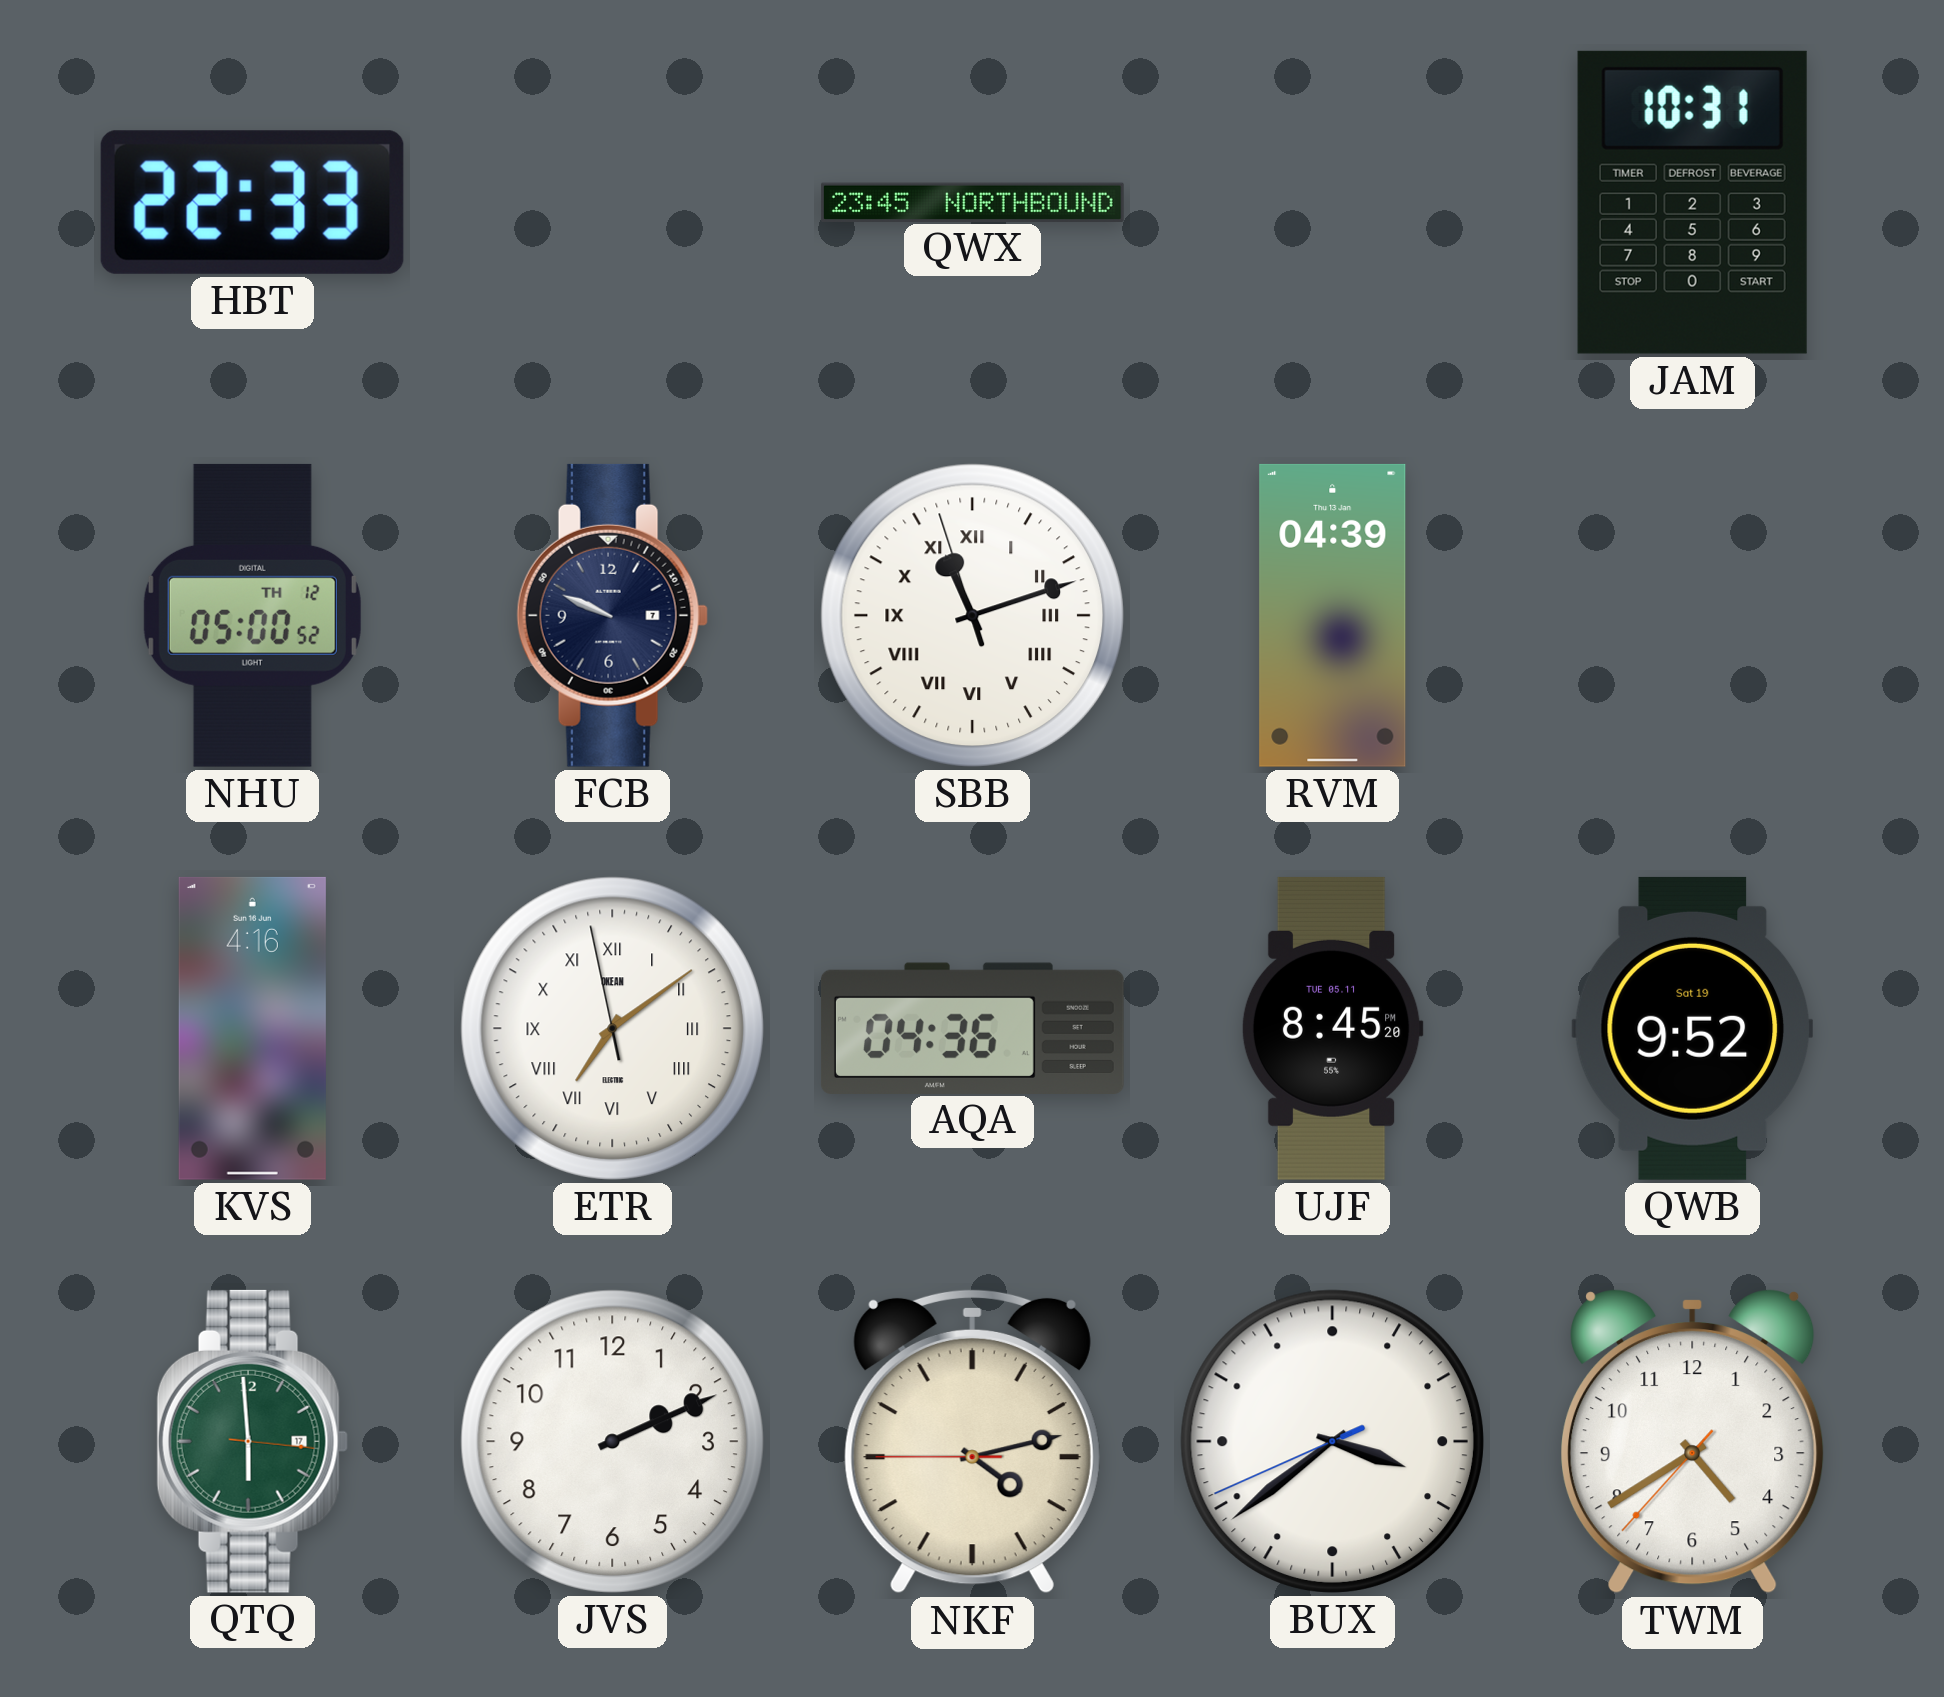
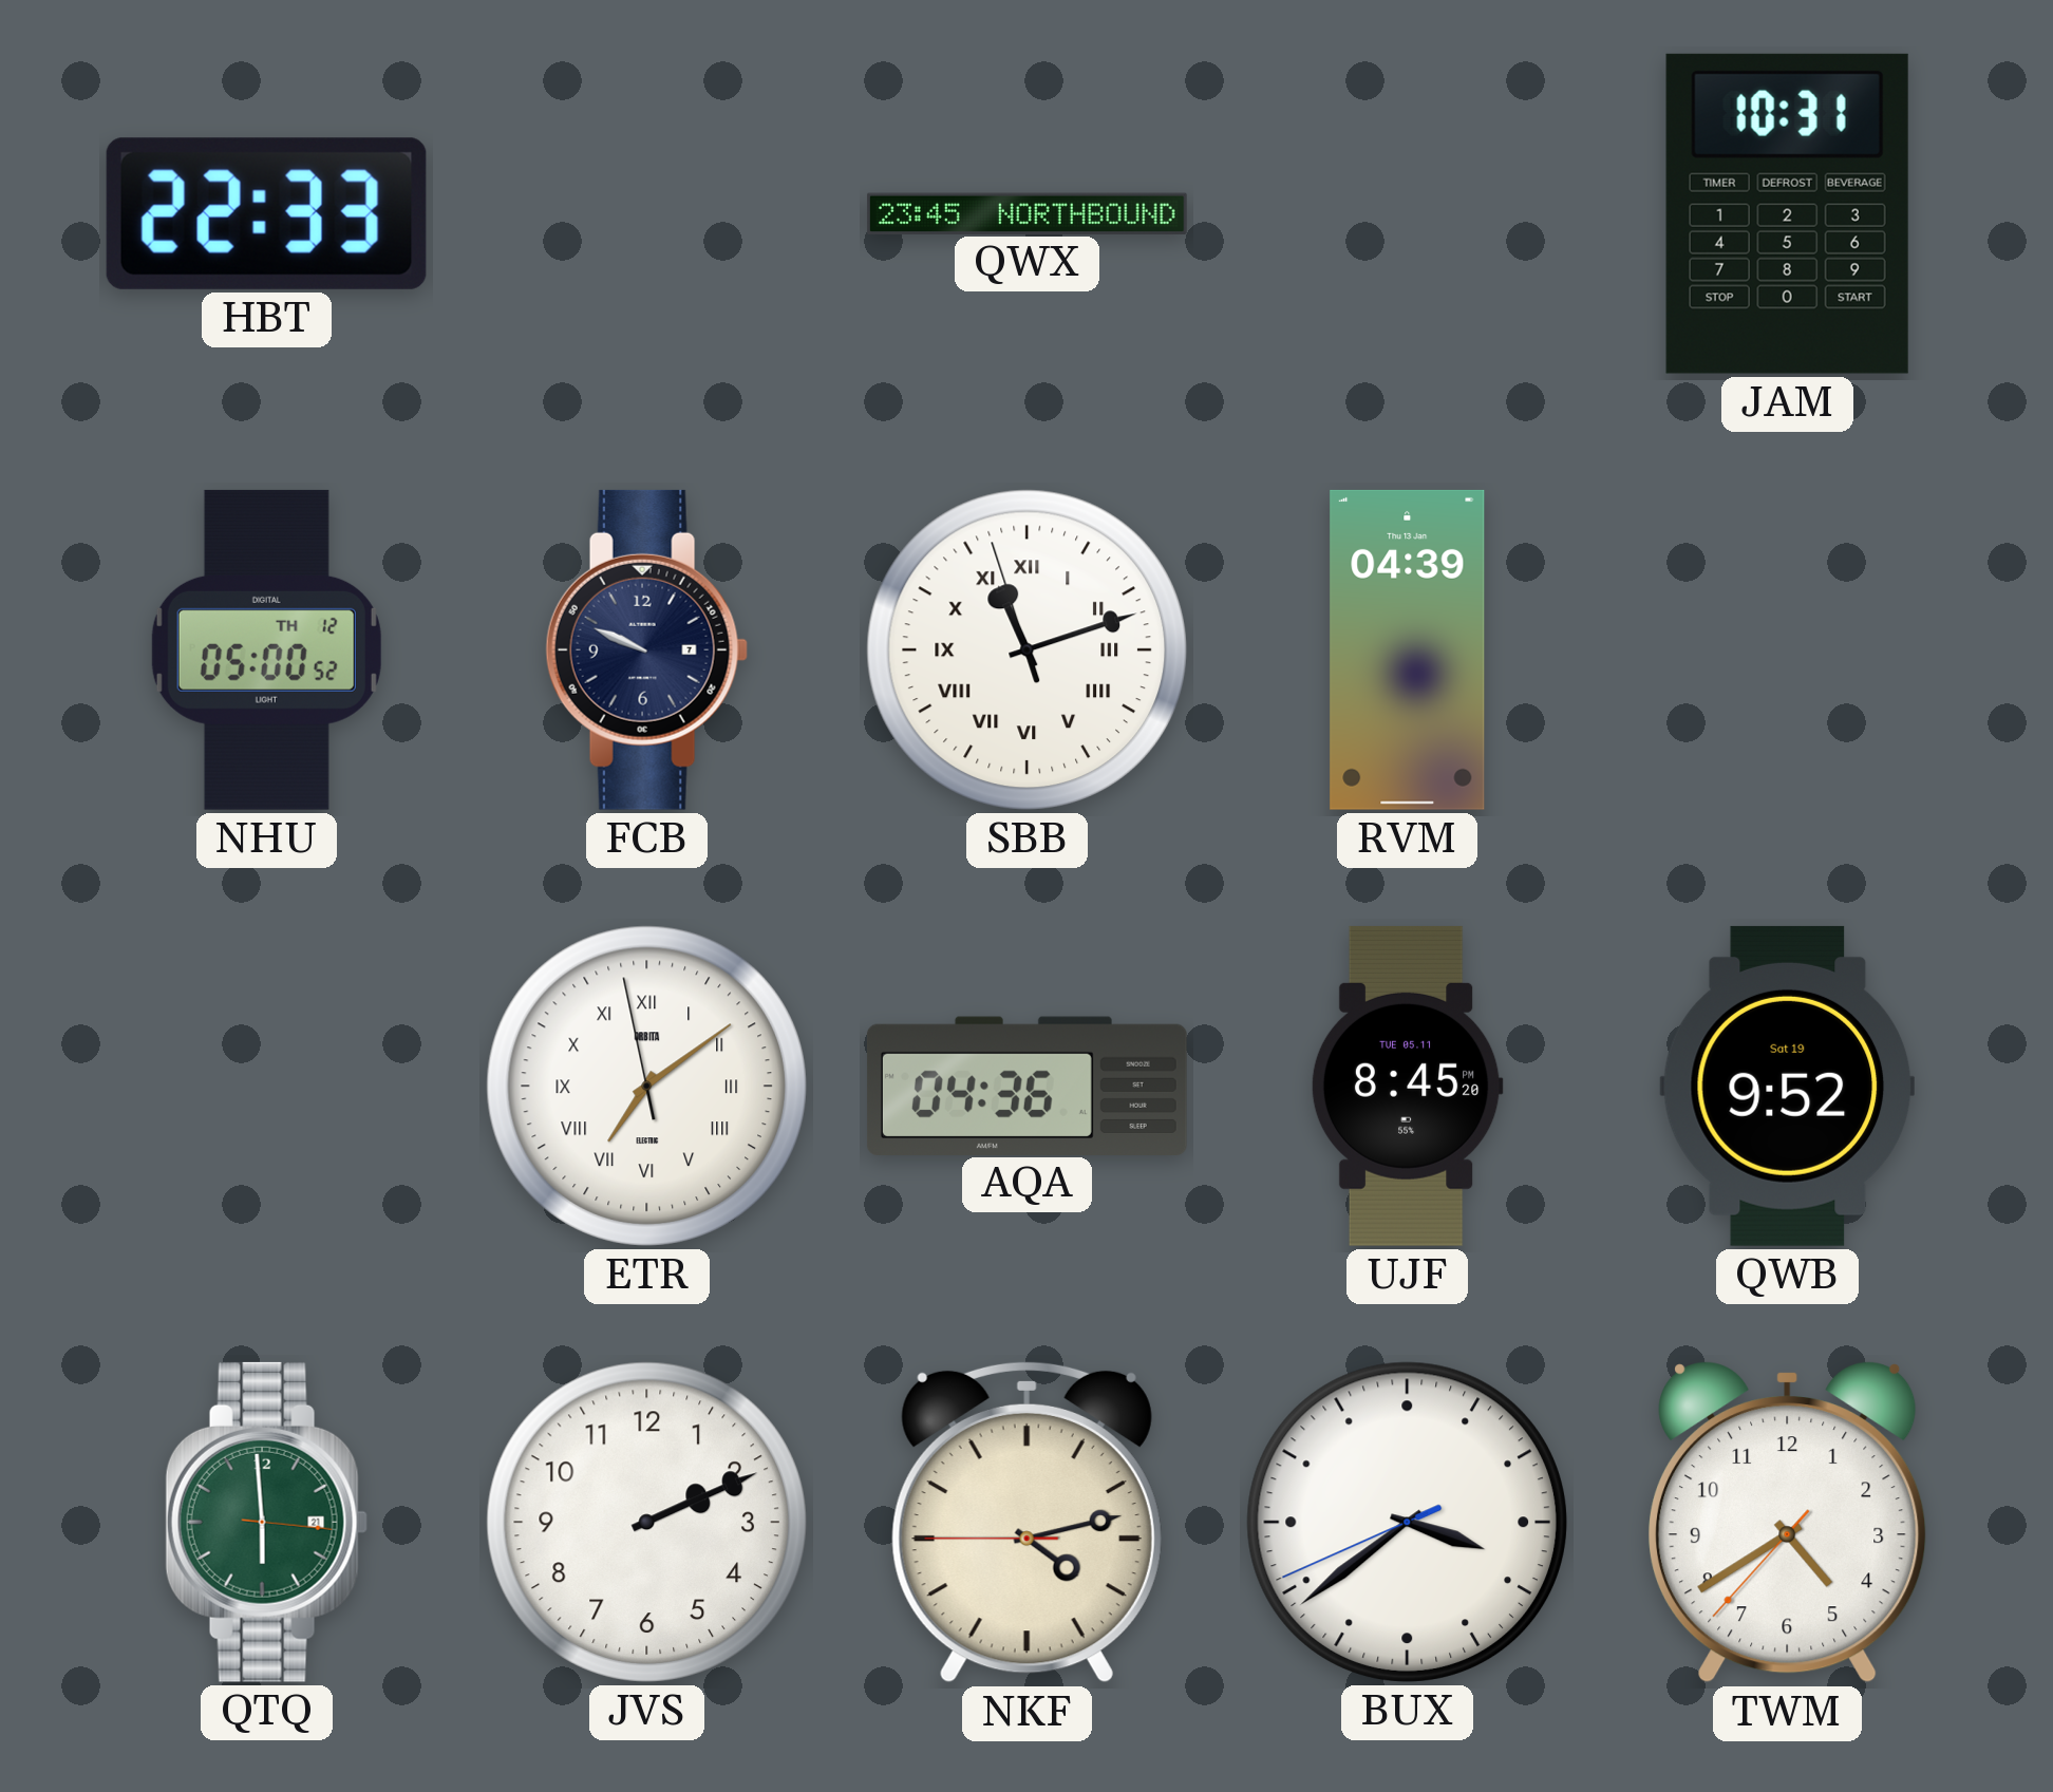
KVS: 4:16 -> none
ETR brand: OKEAN -> ORBITA
QTQ date: 17 -> 21
